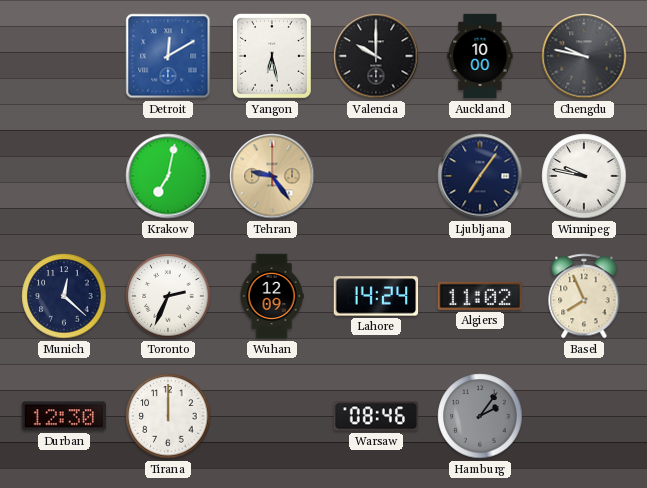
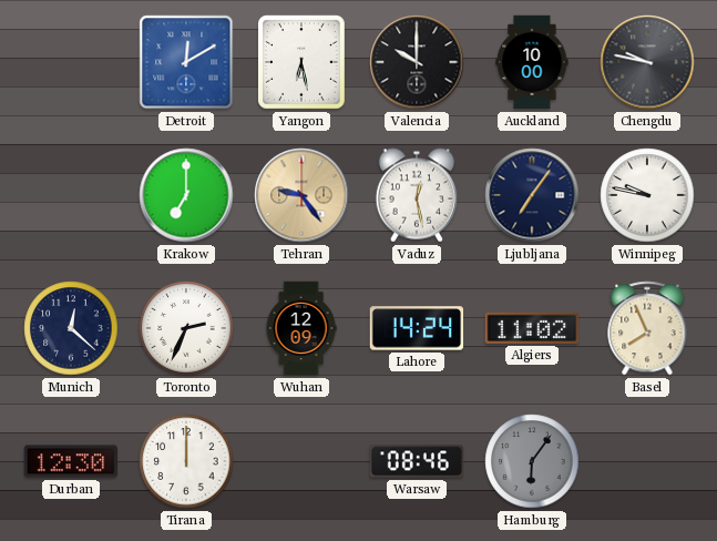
Krakow: 7:02 -> 7:00
Vaduz: none -> 12:28
Hamburg: 2:06 -> 6:06
